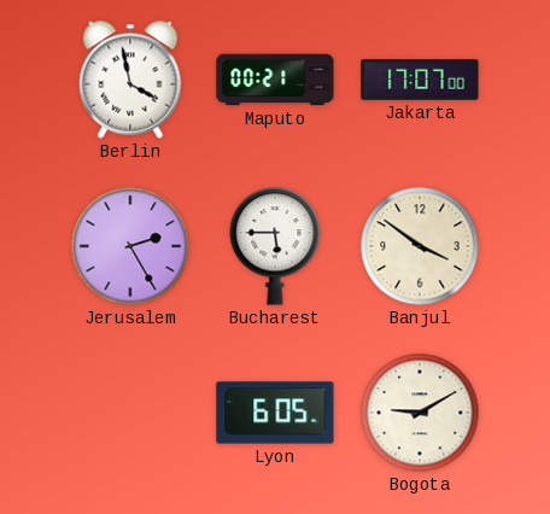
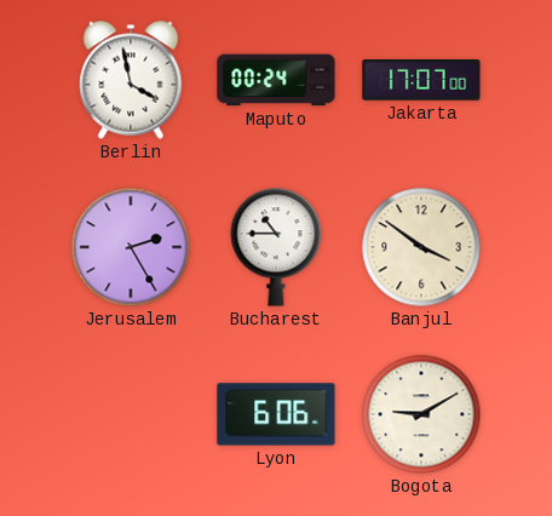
Maputo: 00:21 -> 00:24
Bucharest: 5:45 -> 10:45
Lyon: 6:05 -> 6:06
